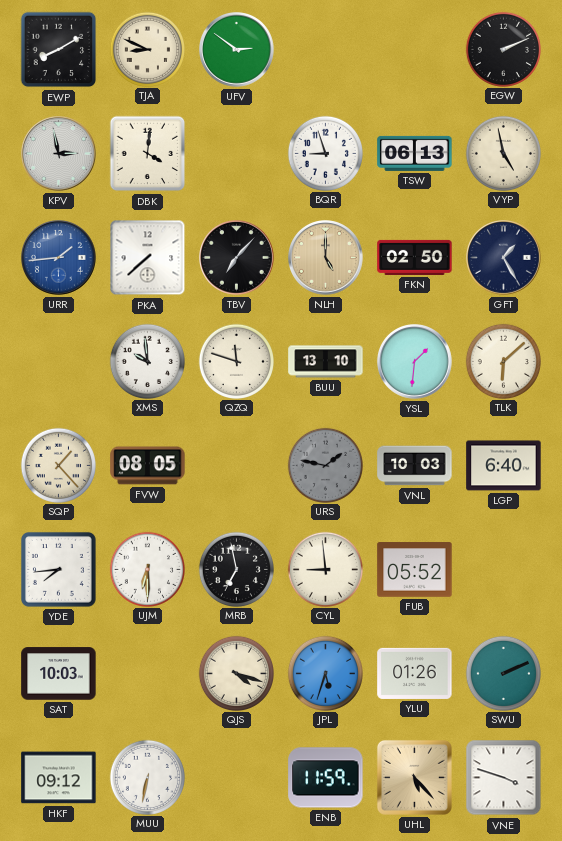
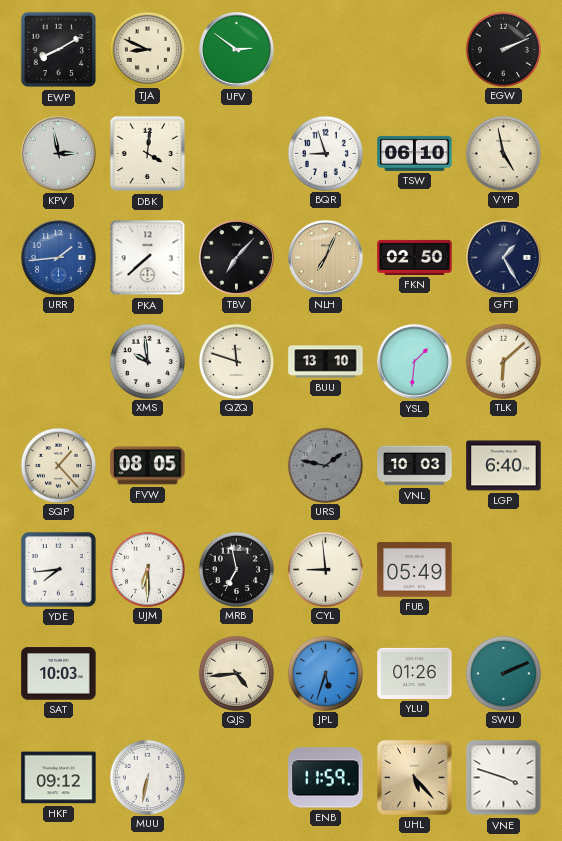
TSW: 06:13 -> 06:10
NLH: 5:00 -> 7:04
FUB: 05:52 -> 05:49
QJS: 4:18 -> 4:44
